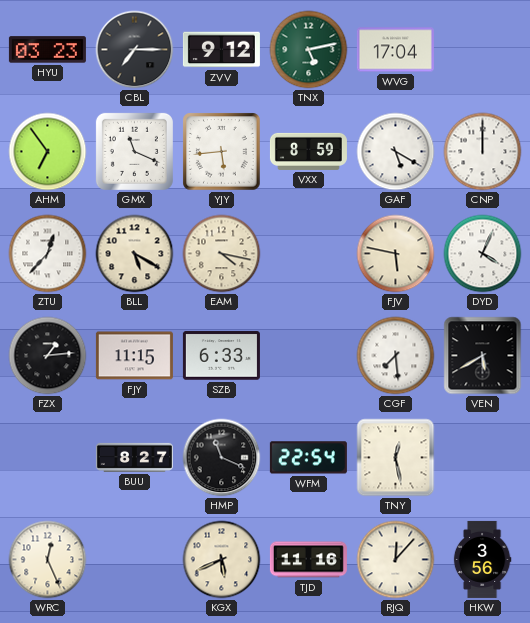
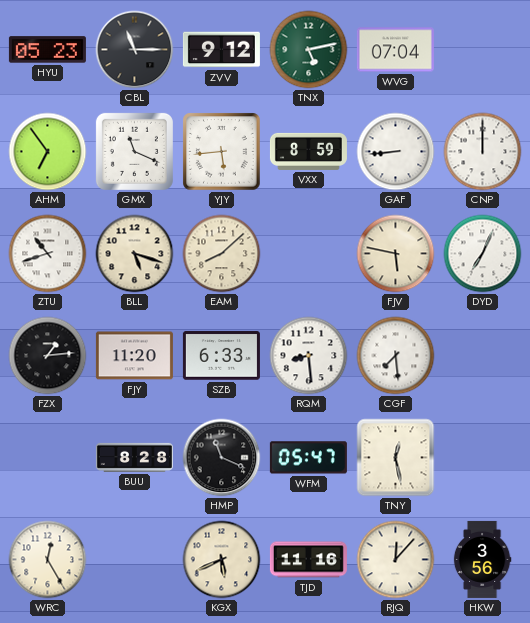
HYU: 03:23 -> 05:23
CBL: 7:15 -> 11:15
WVG: 17:04 -> 07:04
GAF: 5:20 -> 8:44
ZTU: 12:37 -> 10:42
BLL: 5:20 -> 5:18
EAM: 4:17 -> 8:08
DYD: 4:04 -> 7:04
FJY: 11:15 -> 11:20
RQM: none -> 8:29
VEN: 5:40 -> none
BUU: 8:27 -> 8:28
WFM: 22:54 -> 05:47
WRC: 12:26 -> 12:25
